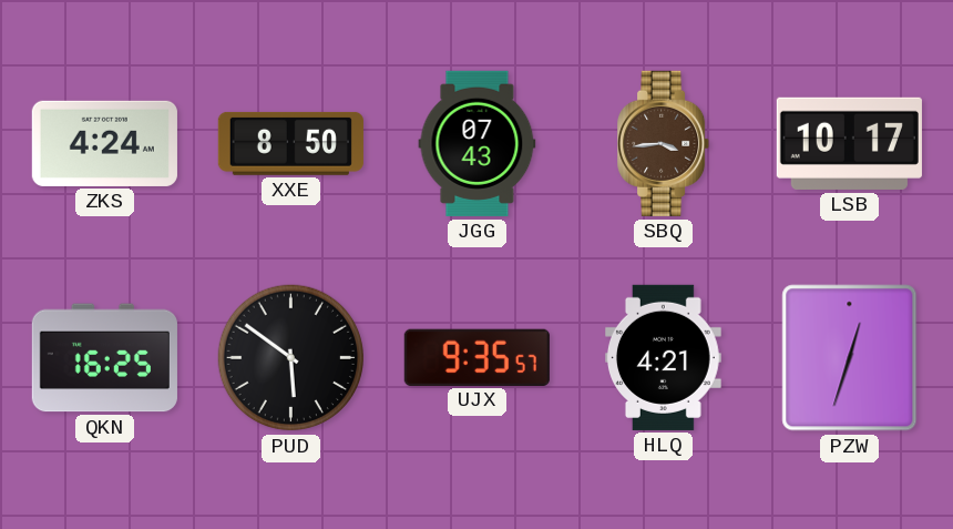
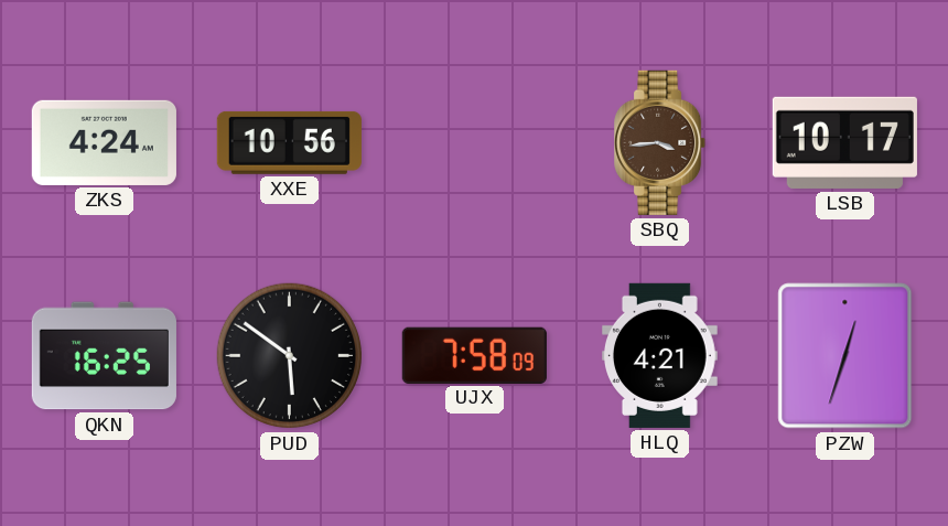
XXE: 8:50 -> 10:56
JGG: 07:43 -> none
UJX: 9:35 -> 7:58
